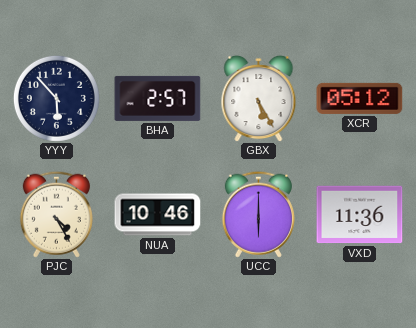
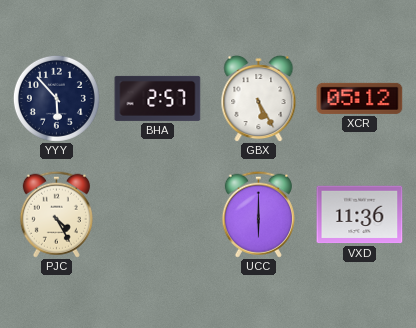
NUA: 10:46 -> none
